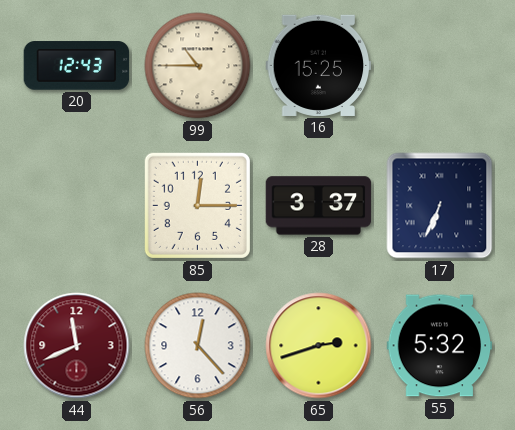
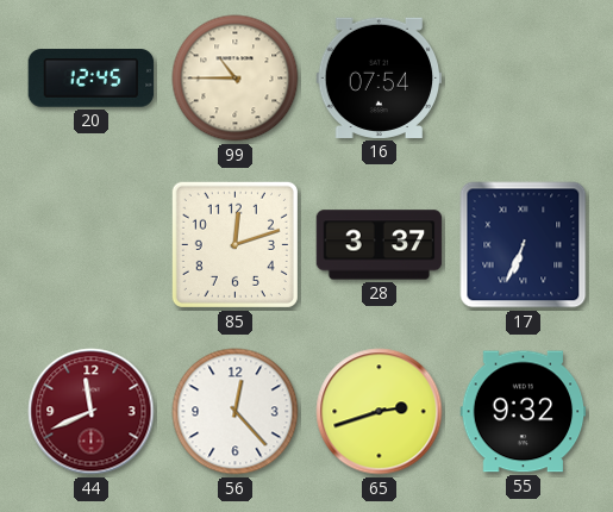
20: 12:43 -> 12:45
16: 15:25 -> 07:54
85: 12:15 -> 12:12
55: 5:32 -> 9:32
